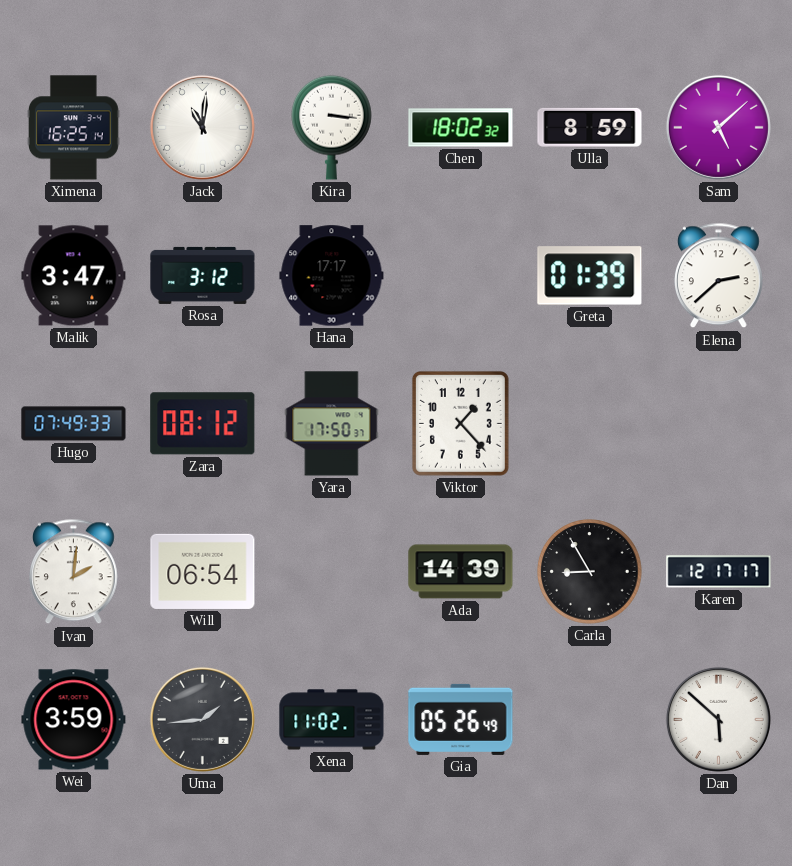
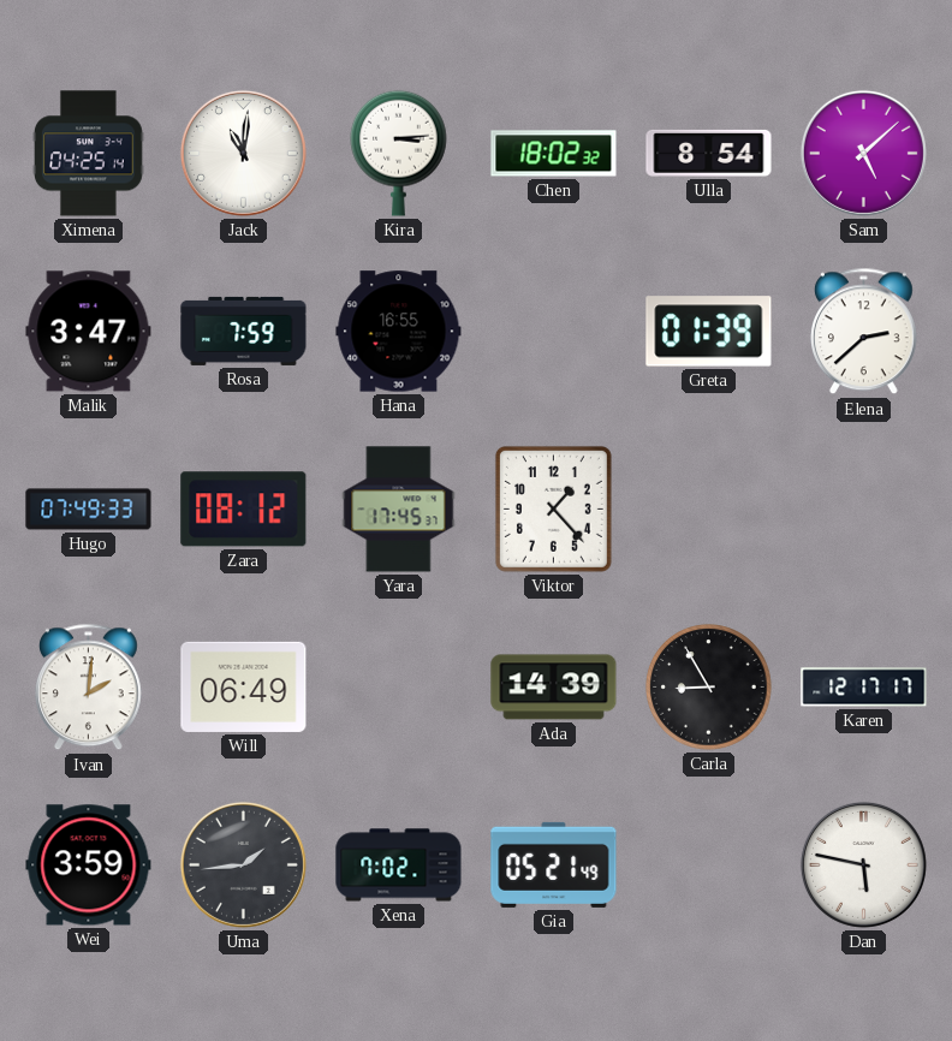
Ximena: 16:25 -> 04:25
Kira: 3:16 -> 3:14
Ulla: 8:59 -> 8:54
Rosa: 3:12 -> 7:59
Hana: 17:17 -> 16:55
Yara: 17:50 -> 17:45
Will: 06:54 -> 06:49
Xena: 11:02 -> 7:02
Gia: 05:26 -> 05:21
Dan: 5:52 -> 5:47
